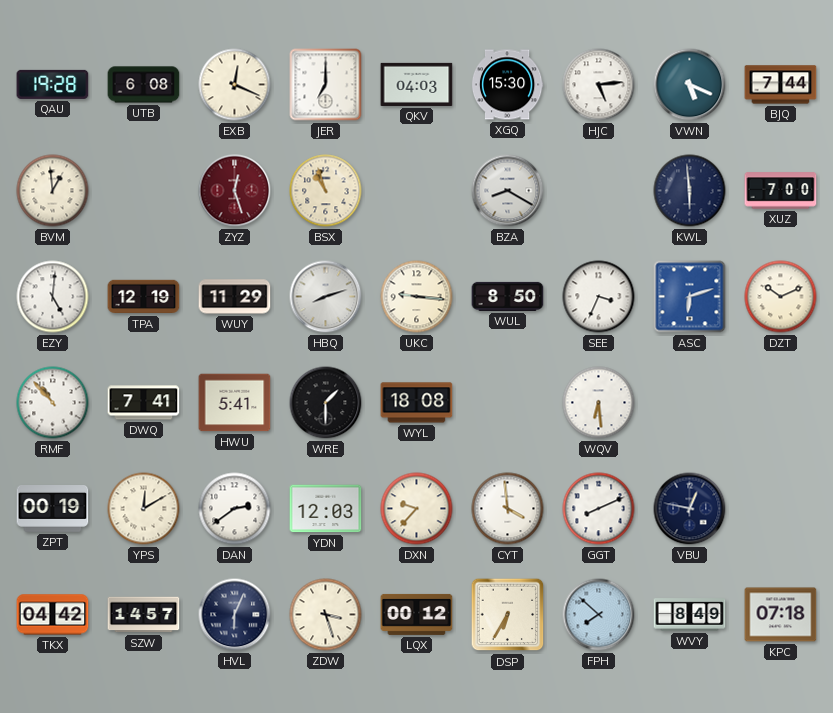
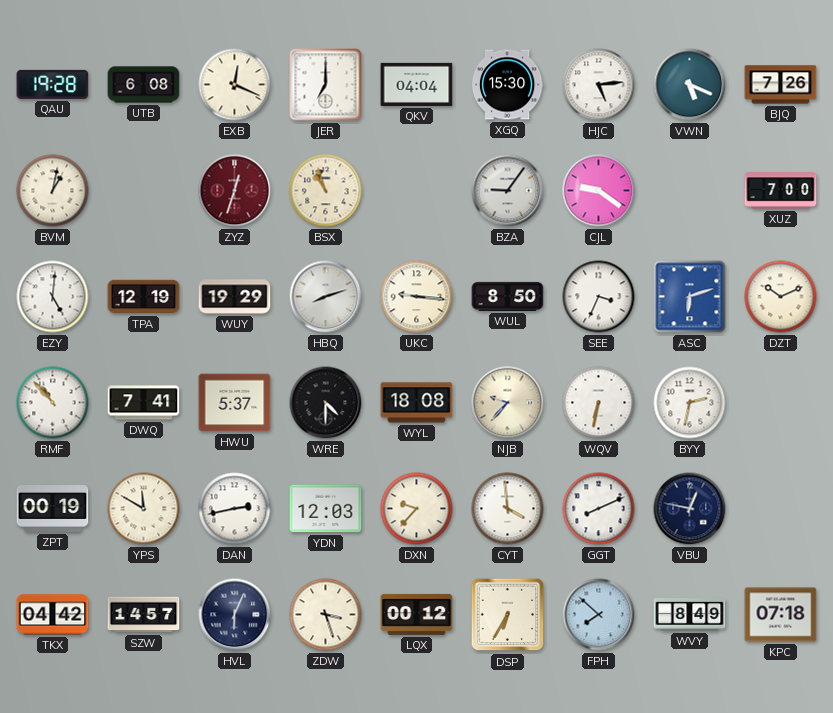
QKV: 04:03 -> 04:04
BJQ: 7:44 -> 7:26
BVM: 12:59 -> 1:02
ZYZ: 12:27 -> 12:33
BZA: 8:20 -> 9:06
CJL: none -> 9:21
KWL: 5:59 -> none
WUY: 11:29 -> 19:29
HWU: 5:41 -> 5:37
WRE: 1:30 -> 4:30
NJB: none -> 9:37
WQV: 6:29 -> 6:32
BYY: none -> 2:32
YPS: 12:10 -> 11:50
DAN: 2:39 -> 2:43
